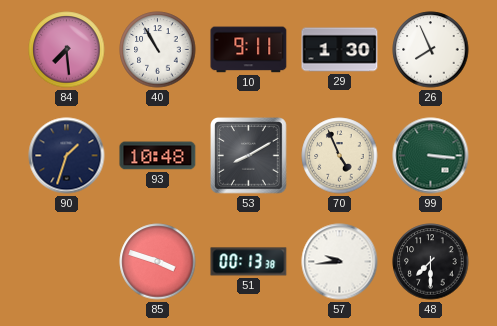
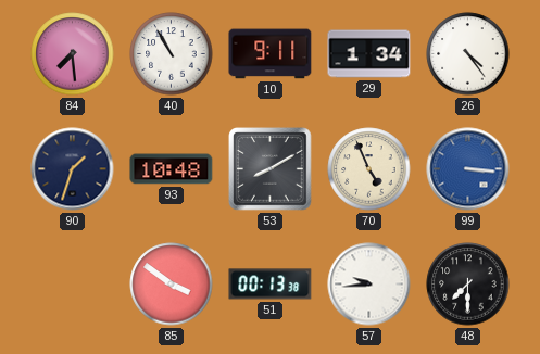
29: 1:30 -> 1:34
26: 7:56 -> 4:24
99 dial: green -> blue
85: 3:48 -> 3:51
